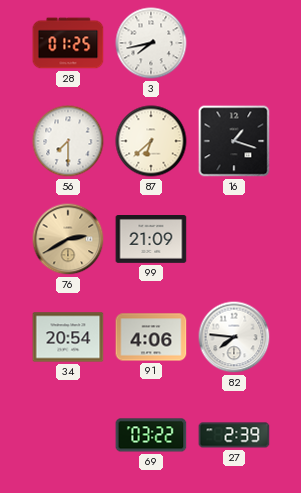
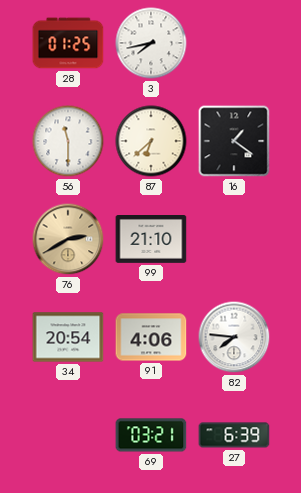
56: 7:30 -> 11:30
16: 1:18 -> 1:21
99: 21:09 -> 21:10
69: 03:22 -> 03:21
27: 2:39 -> 6:39
